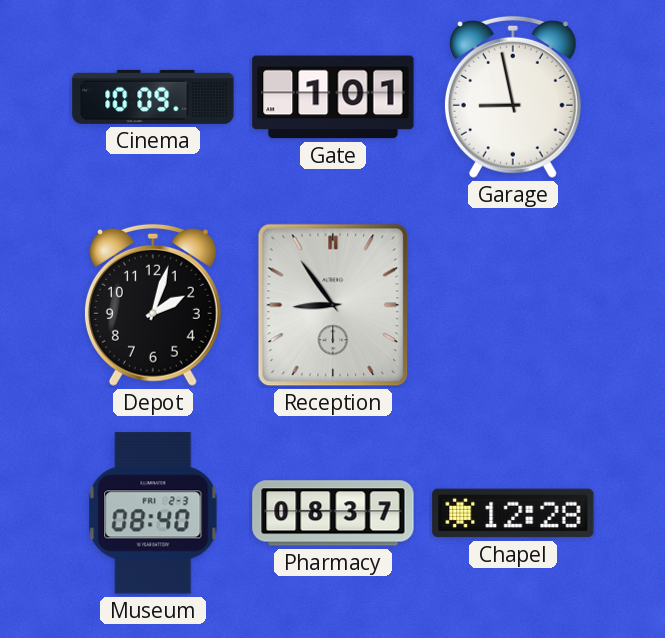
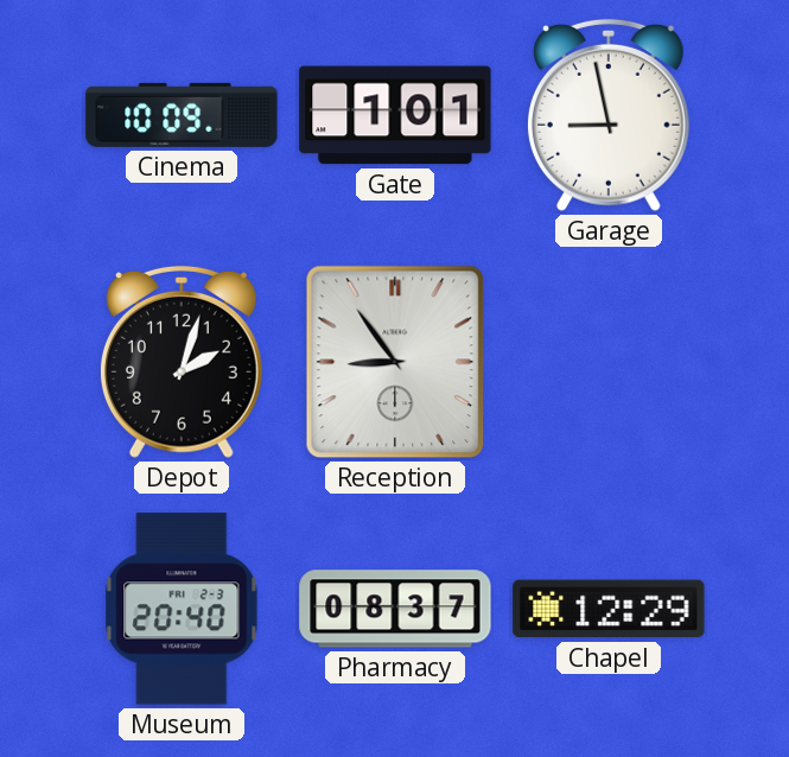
Museum: 08:40 -> 20:40
Chapel: 12:28 -> 12:29
